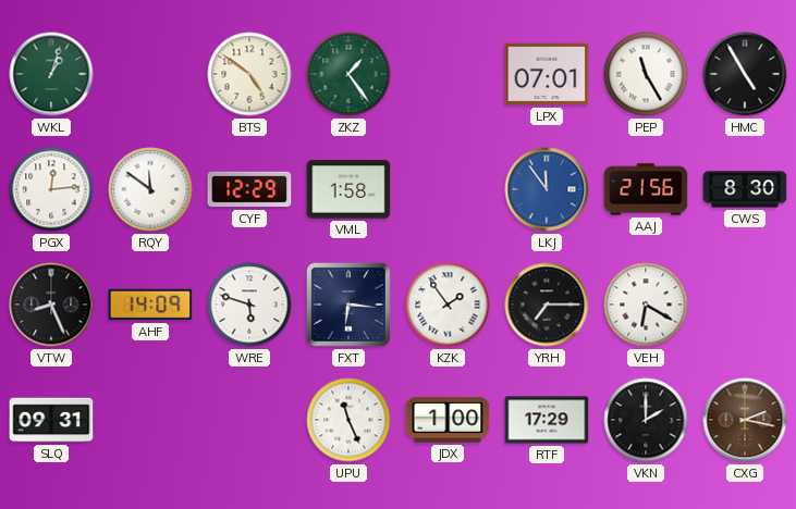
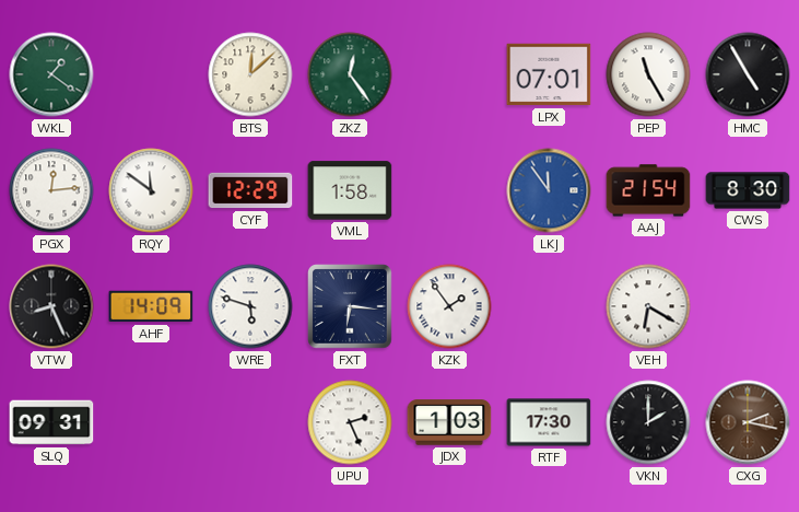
WKL: 1:03 -> 1:21
BTS: 4:51 -> 12:08
ZKZ: 1:24 -> 12:24
AAJ: 21:56 -> 21:54
YRH: 7:15 -> none
UPU: 11:26 -> 2:26
JDX: 1:00 -> 1:03
RTF: 17:29 -> 17:30
